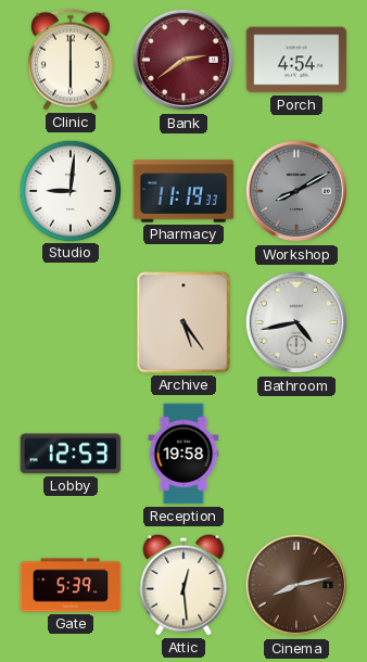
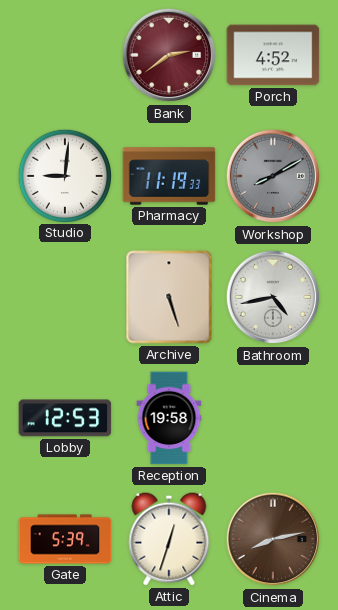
Clinic: 6:00 -> none
Porch: 4:54 -> 4:52
Archive: 5:24 -> 5:27
Attic: 12:29 -> 12:33
